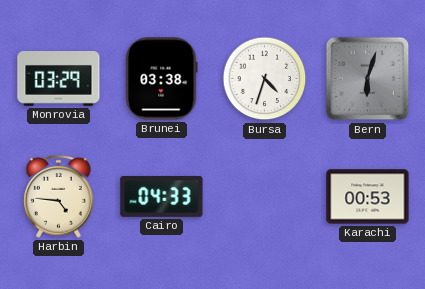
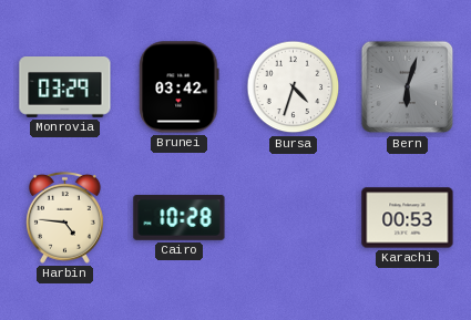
Brunei: 03:38 -> 03:42
Cairo: 04:33 -> 10:28
